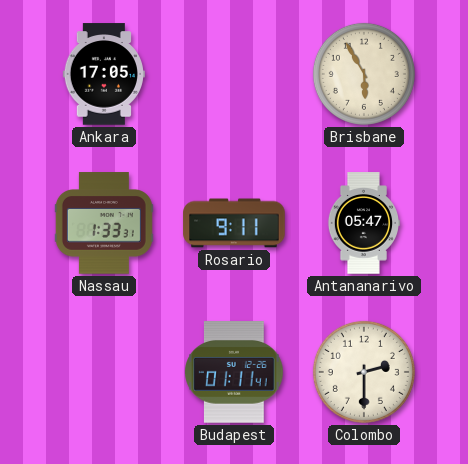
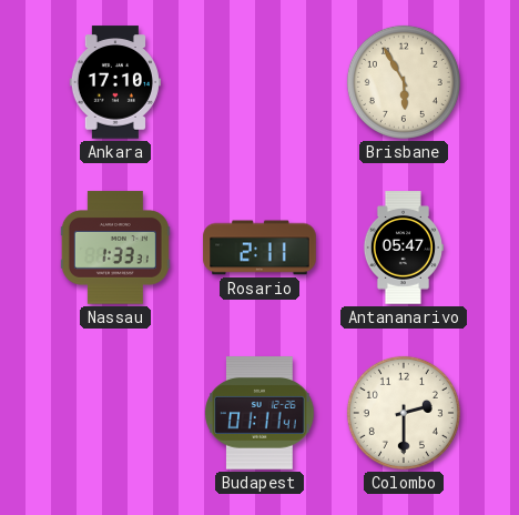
Ankara: 17:05 -> 17:10
Rosario: 9:11 -> 2:11
